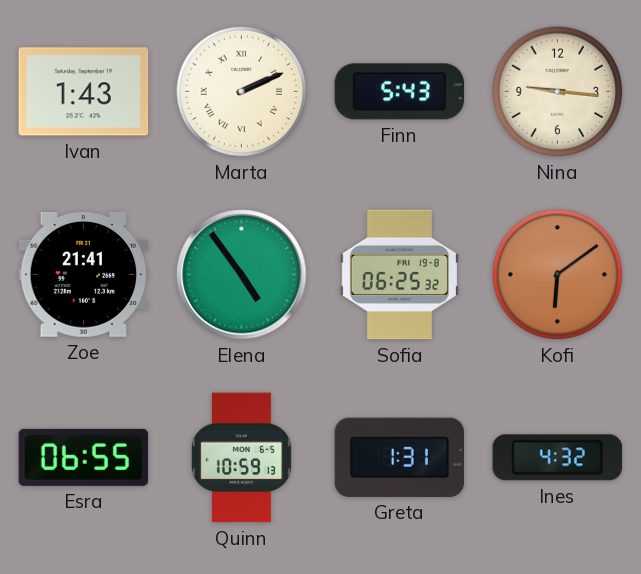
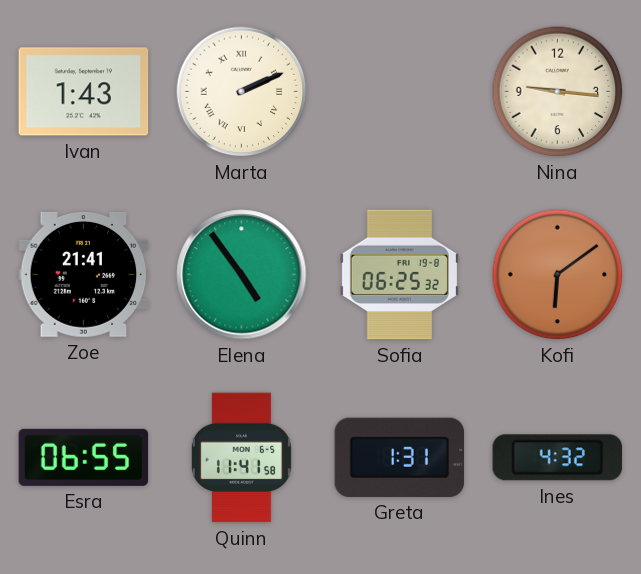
Finn: 5:43 -> none
Quinn: 10:59 -> 11:41
